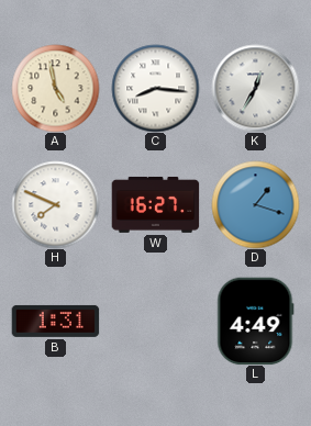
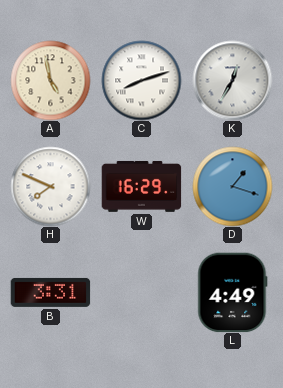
C: 8:16 -> 8:12
W: 16:27 -> 16:29
B: 1:31 -> 3:31
